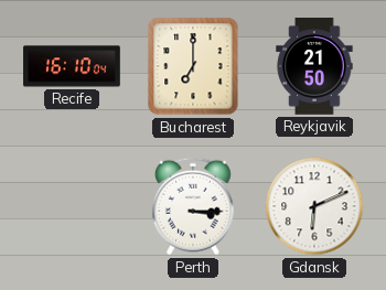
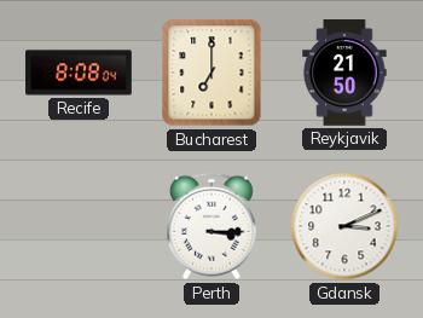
Recife: 16:10 -> 8:08
Gdansk: 6:11 -> 3:11
